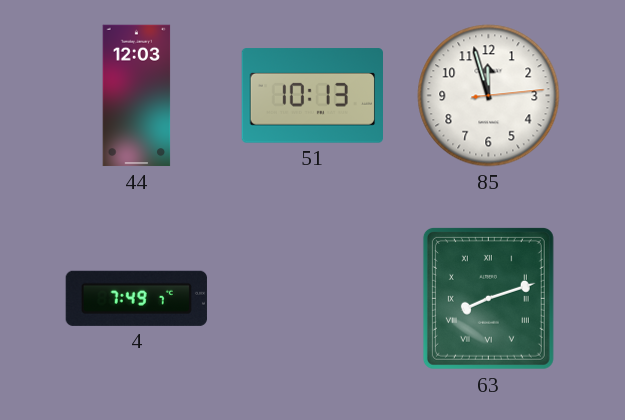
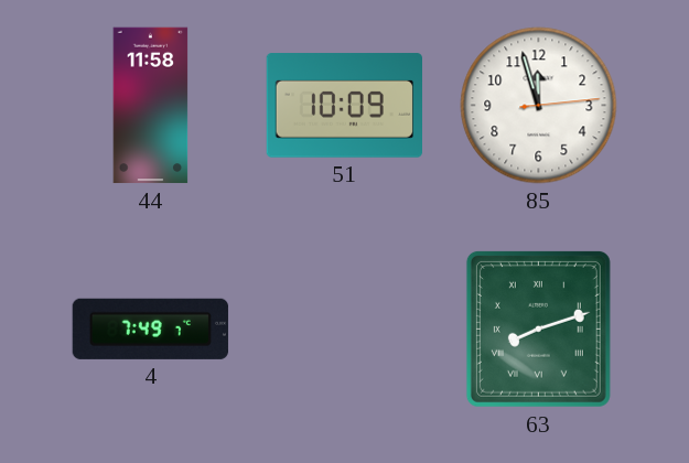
44: 12:03 -> 11:58
51: 10:13 -> 10:09
